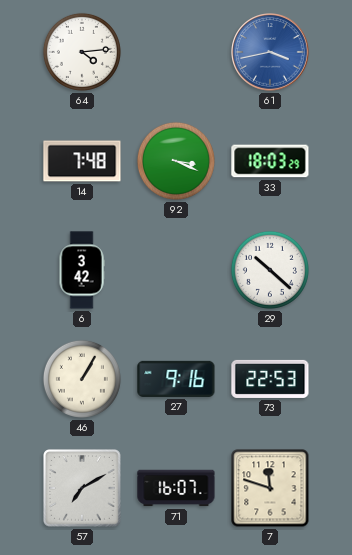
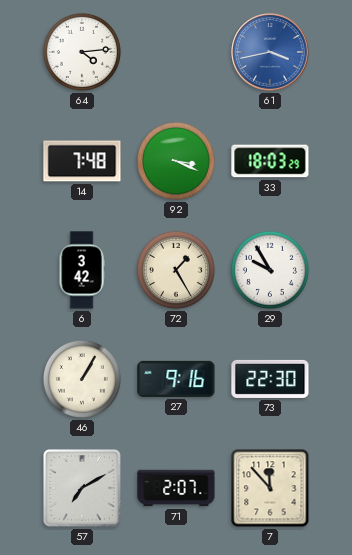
72: none -> 1:25
29: 10:22 -> 9:55
73: 22:53 -> 22:30
71: 16:07 -> 2:07
7: 11:48 -> 11:53
